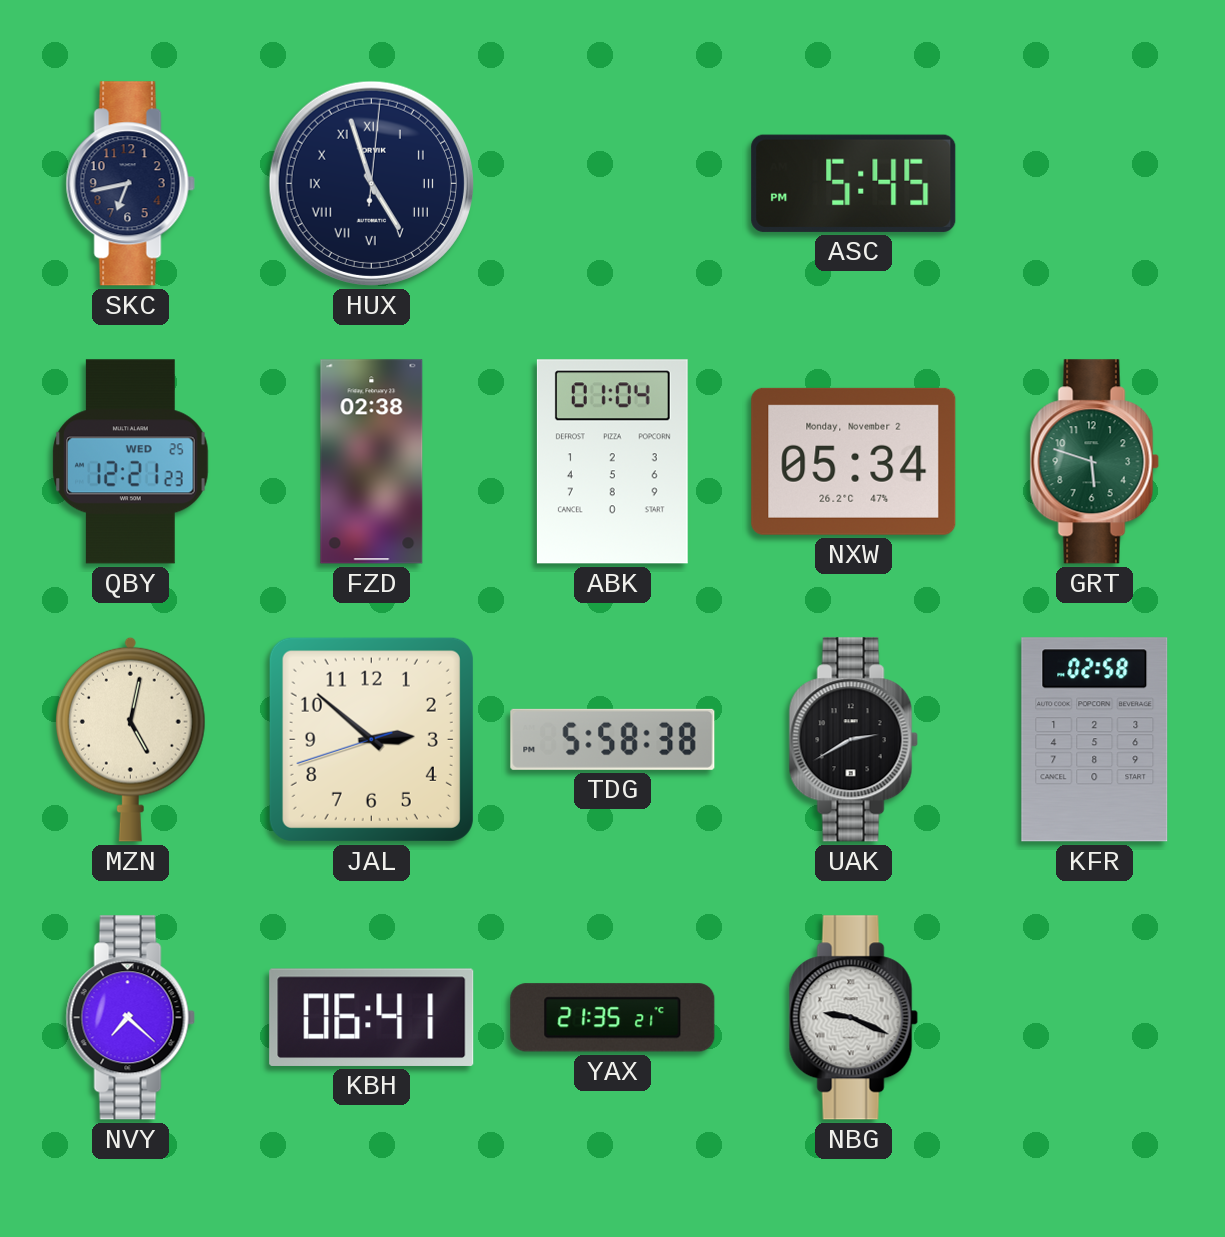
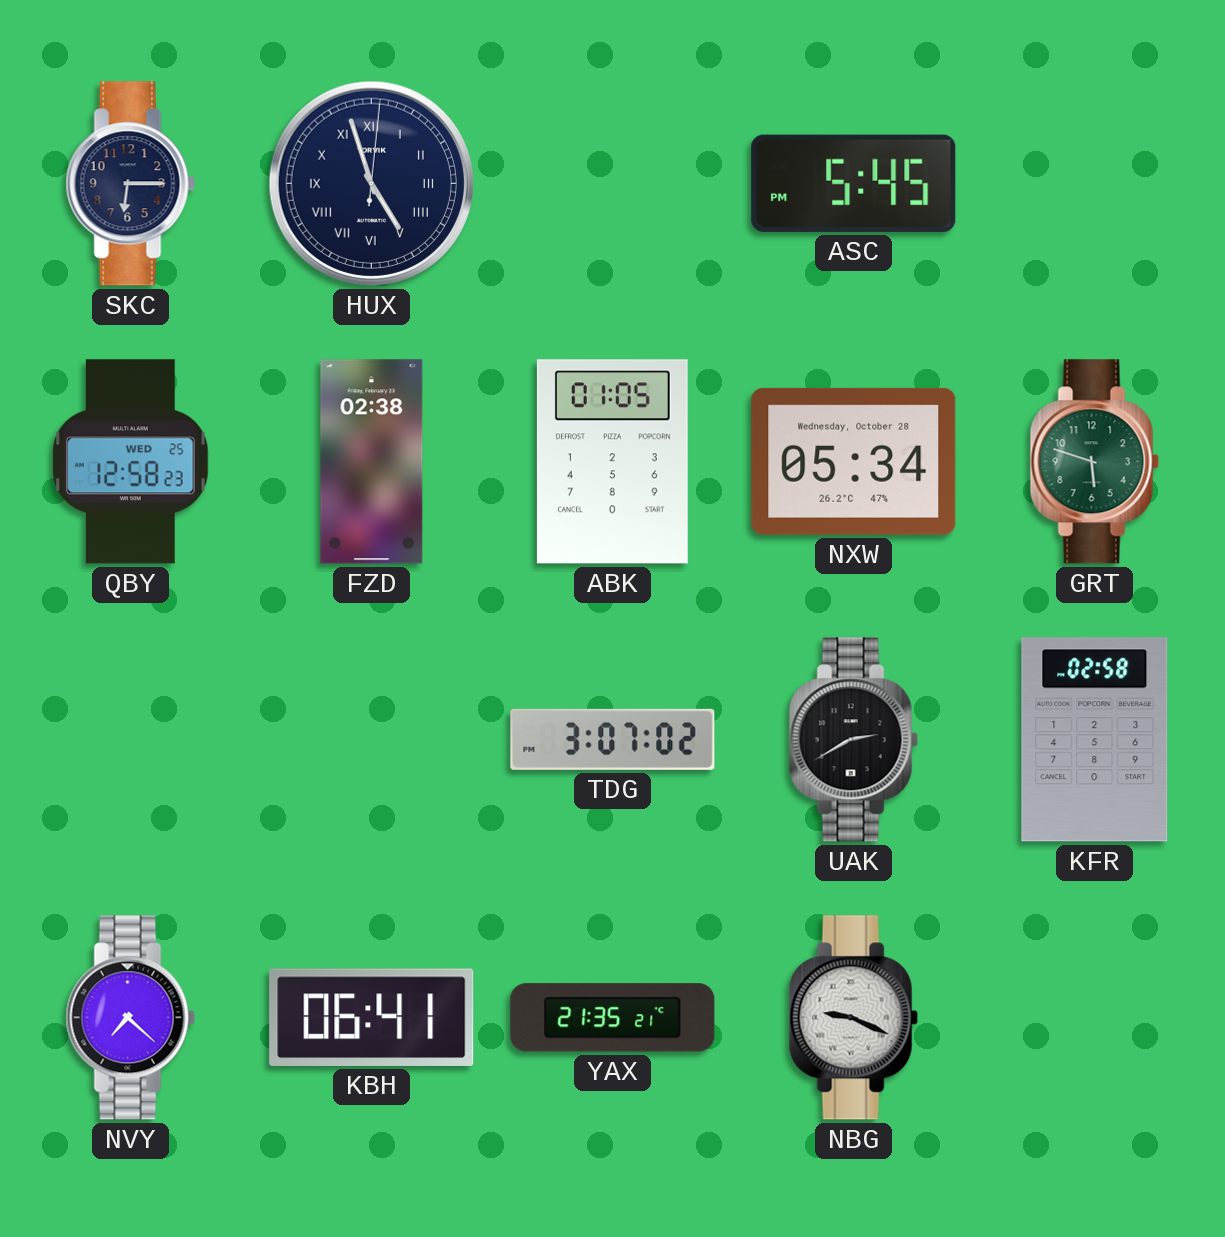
SKC: 6:43 -> 6:15
QBY: 12:21 -> 12:58
ABK: 01:04 -> 01:05
NXW date: Monday, November 2 -> Wednesday, October 28
MZN: 5:02 -> none
JAL: 2:51 -> none
TDG: 5:58 -> 3:07
